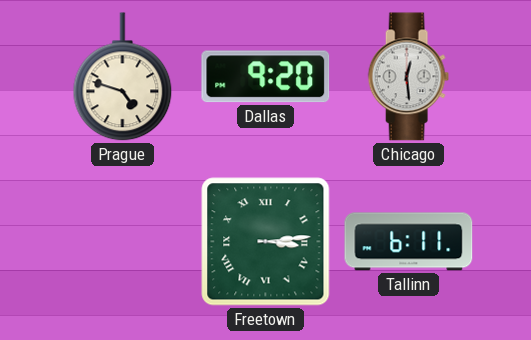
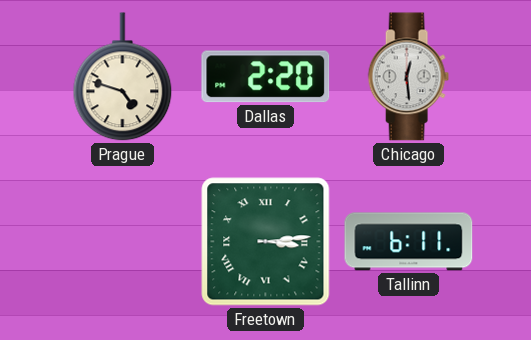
Dallas: 9:20 -> 2:20
